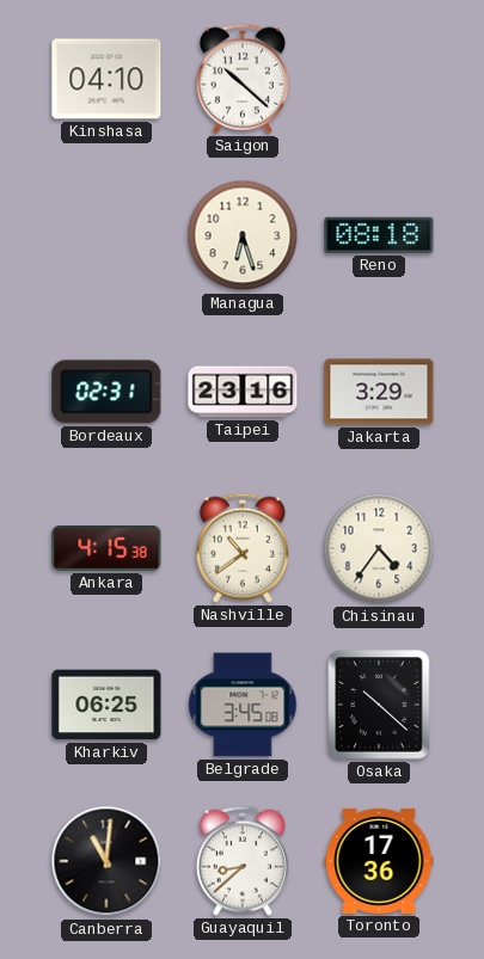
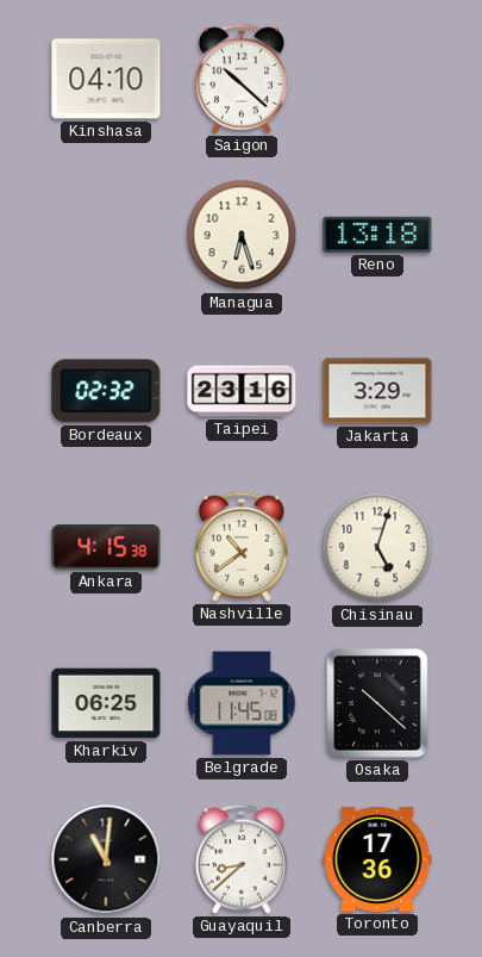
Reno: 08:18 -> 13:18
Bordeaux: 02:31 -> 02:32
Chisinau: 4:36 -> 5:03
Belgrade: 3:45 -> 11:45
